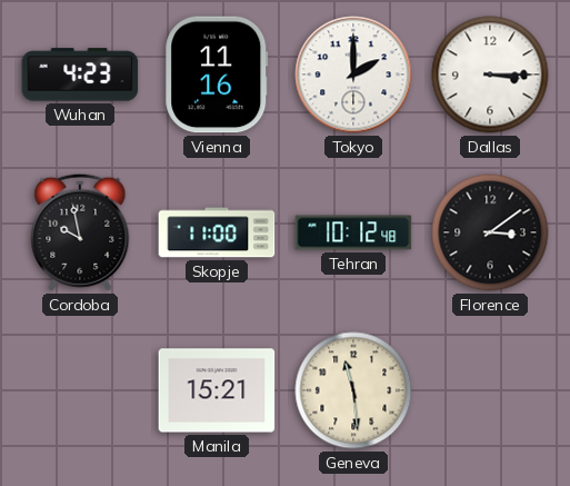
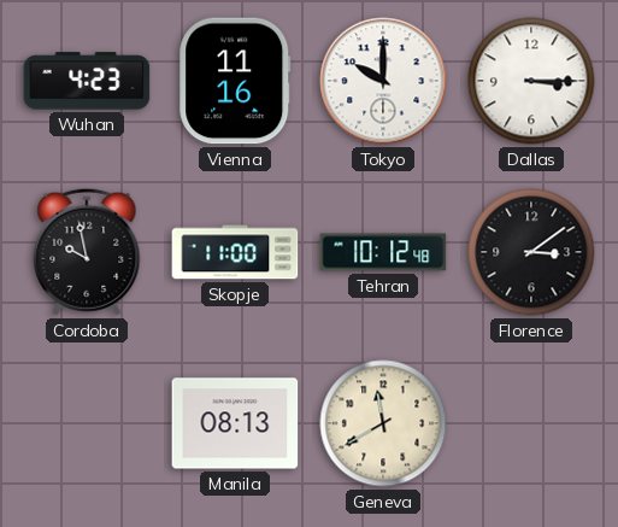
Tokyo: 2:00 -> 10:00
Manila: 15:21 -> 08:13
Geneva: 11:29 -> 11:40
